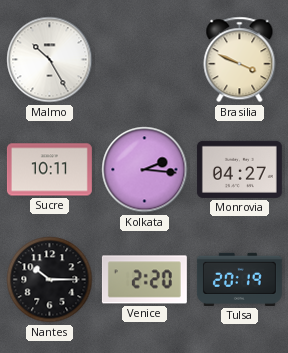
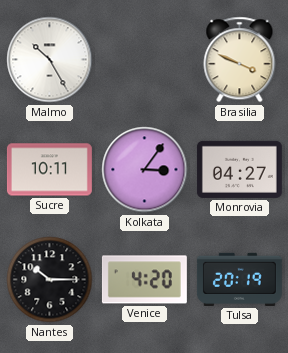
Kolkata: 2:16 -> 3:06
Venice: 2:20 -> 4:20
